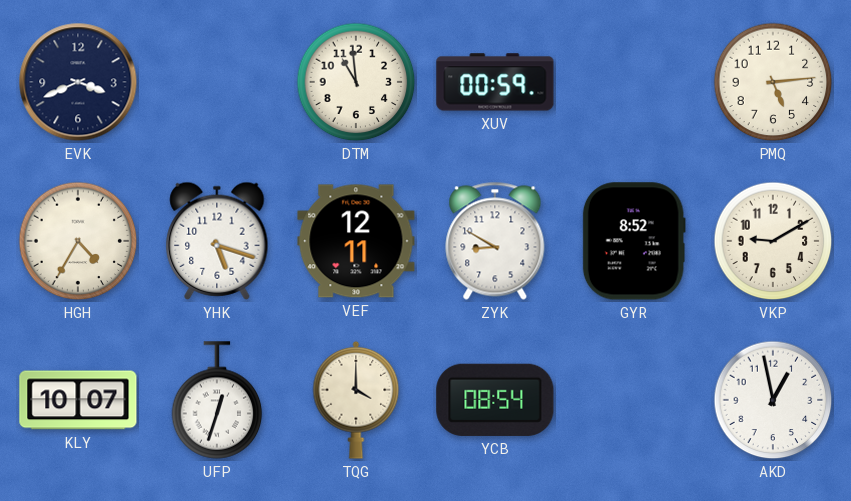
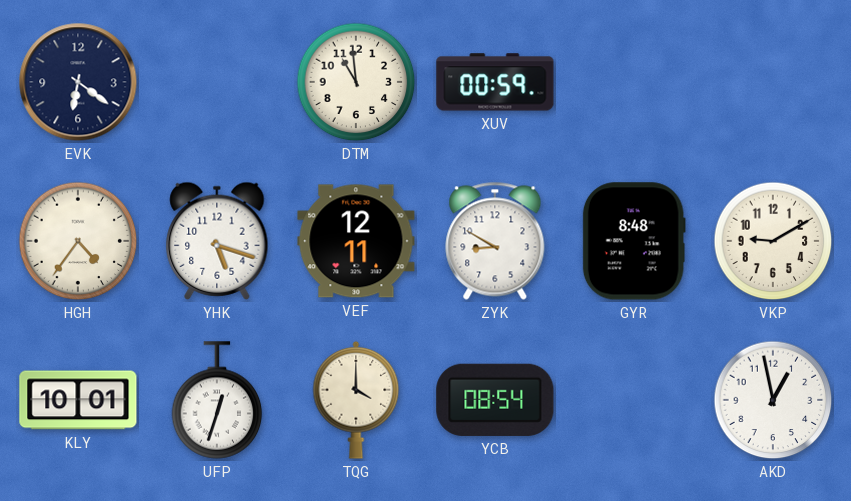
EVK: 3:41 -> 6:21
PMQ: 5:14 -> none
HGH: 4:35 -> 4:36
GYR: 8:52 -> 8:48
KLY: 10:07 -> 10:01
